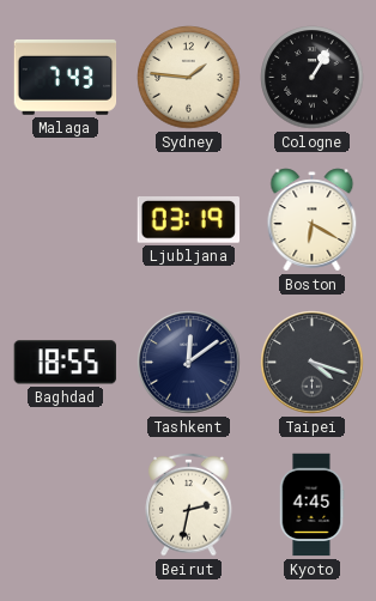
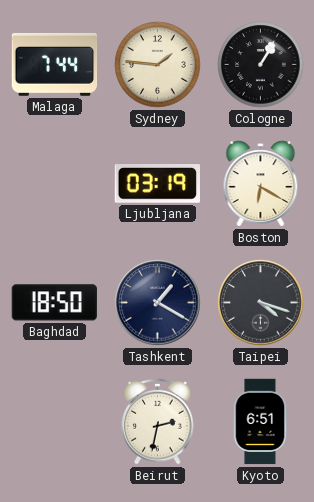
Malaga: 7:43 -> 7:44
Baghdad: 18:55 -> 18:50
Tashkent: 12:09 -> 1:20
Kyoto: 4:45 -> 6:51
